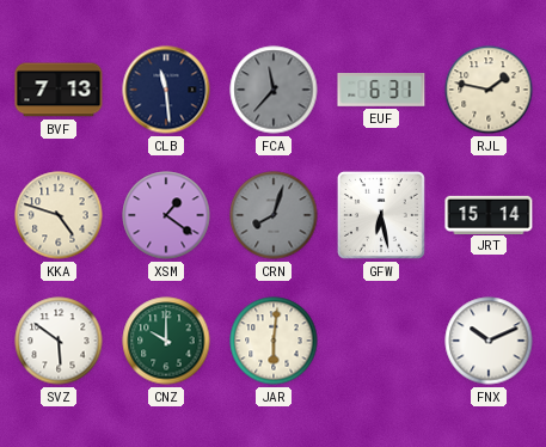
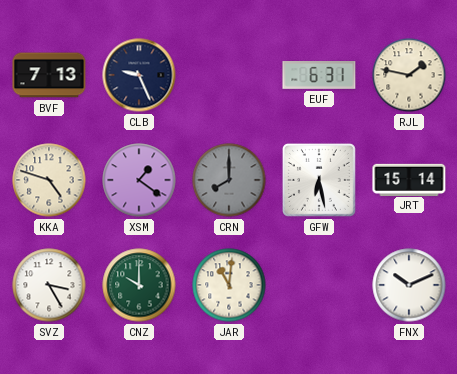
CLB: 11:29 -> 9:26
FCA: 11:37 -> none
CRN: 8:03 -> 8:00
SVZ: 5:51 -> 3:25
JAR: 6:01 -> 11:01
